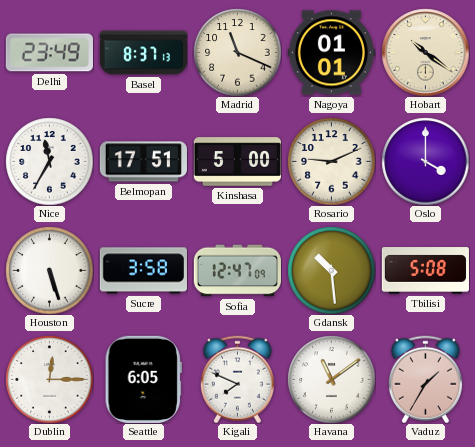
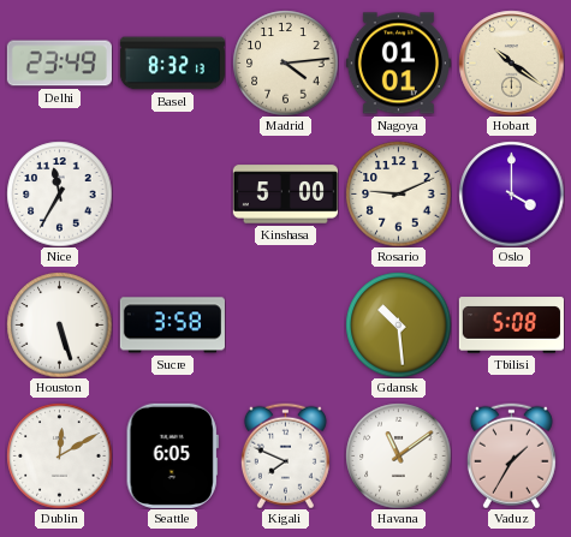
Basel: 8:37 -> 8:32
Madrid: 11:19 -> 4:14
Belmopan: 17:51 -> none
Sofia: 12:47 -> none
Dublin: 12:15 -> 12:10
